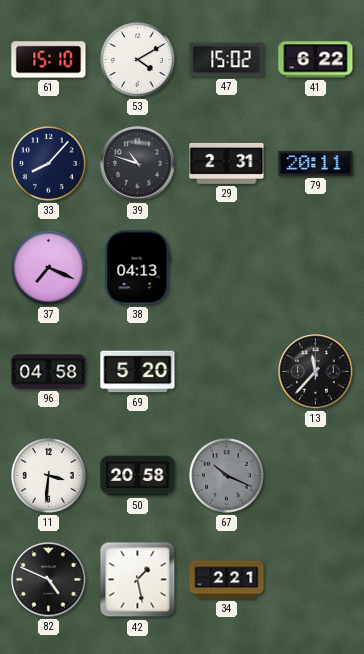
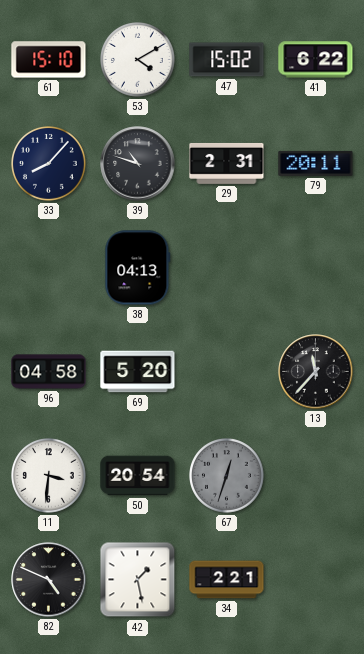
37: 7:19 -> none
50: 20:58 -> 20:54
67: 10:19 -> 12:33
